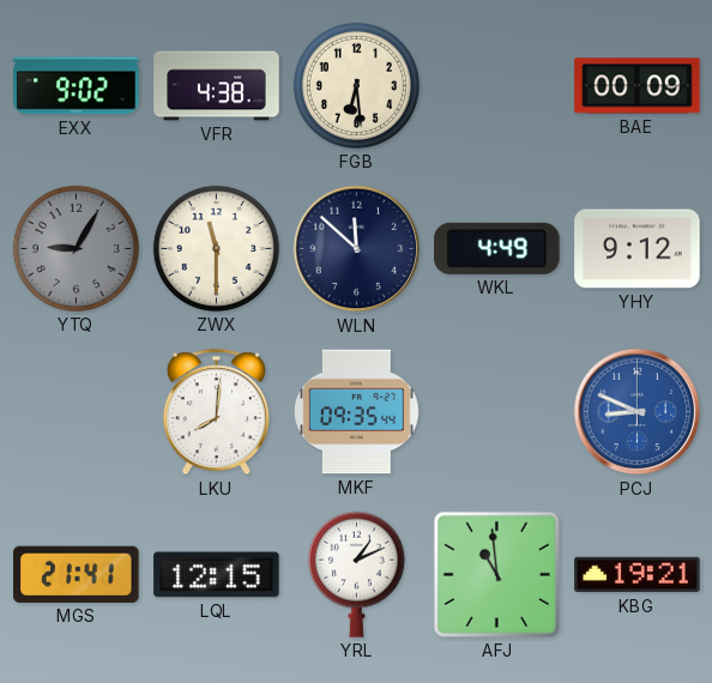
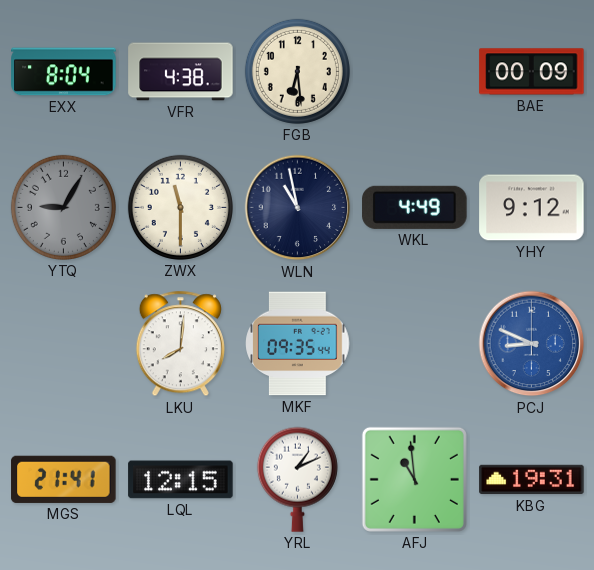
EXX: 9:02 -> 8:04
WLN: 11:52 -> 10:58
KBG: 19:21 -> 19:31
